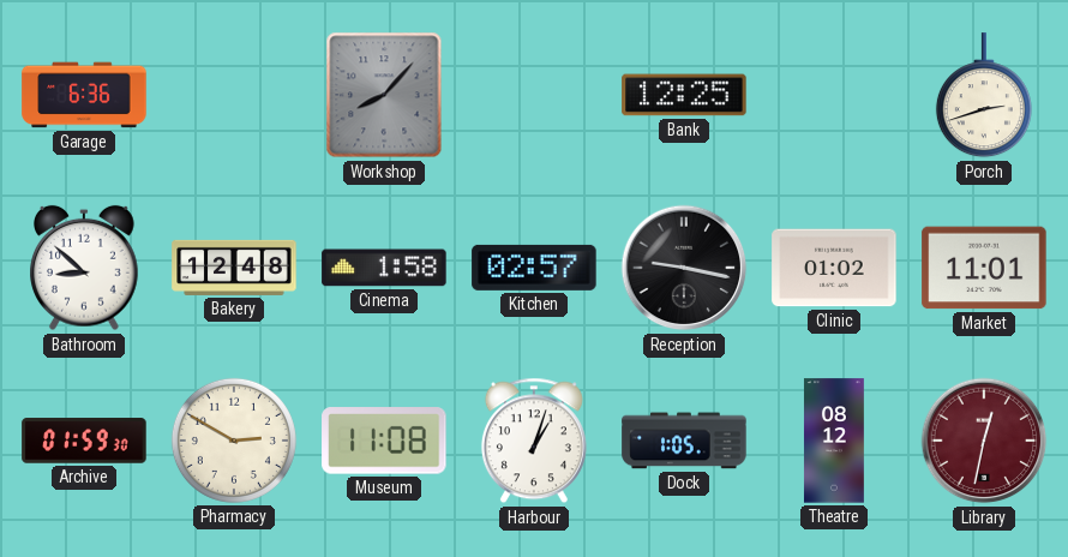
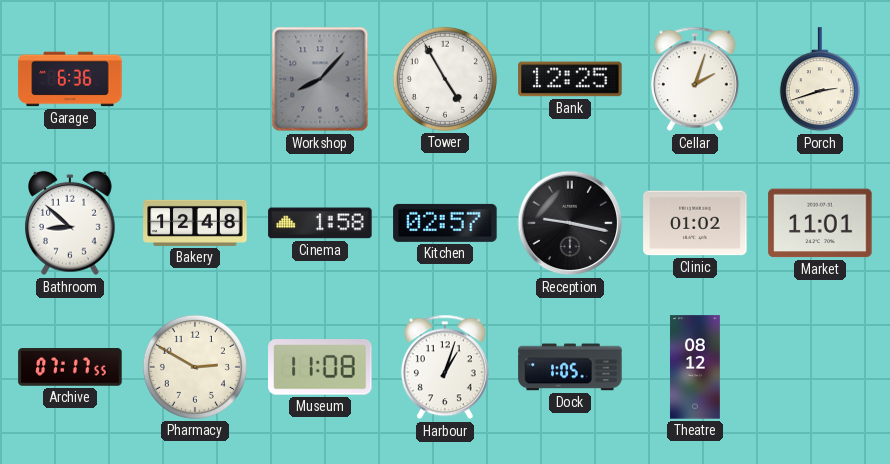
Tower: none -> 4:55
Cellar: none -> 2:03
Archive: 01:59 -> 07:17
Library: 12:32 -> none
